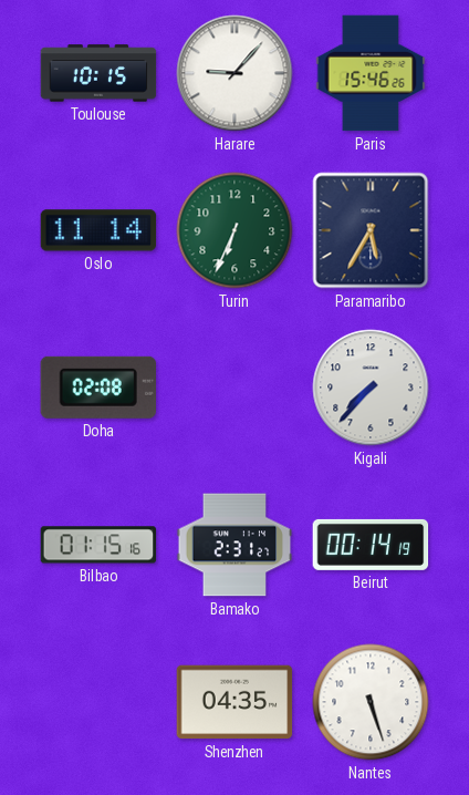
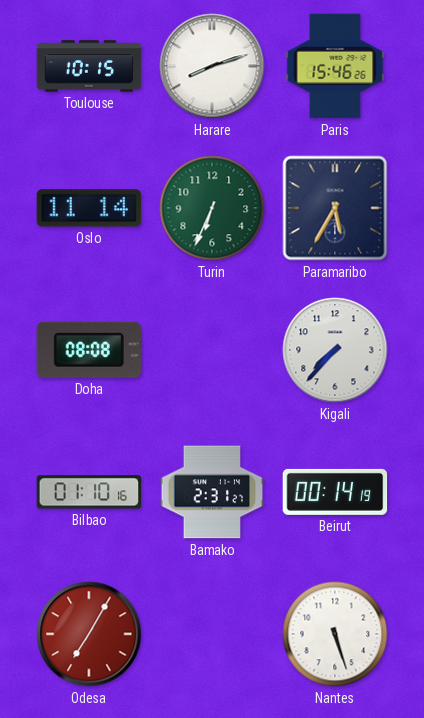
Harare: 9:07 -> 8:12
Doha: 02:08 -> 08:08
Bilbao: 01:15 -> 01:10
Odesa: none -> 7:05
Shenzhen: 04:35 -> none
